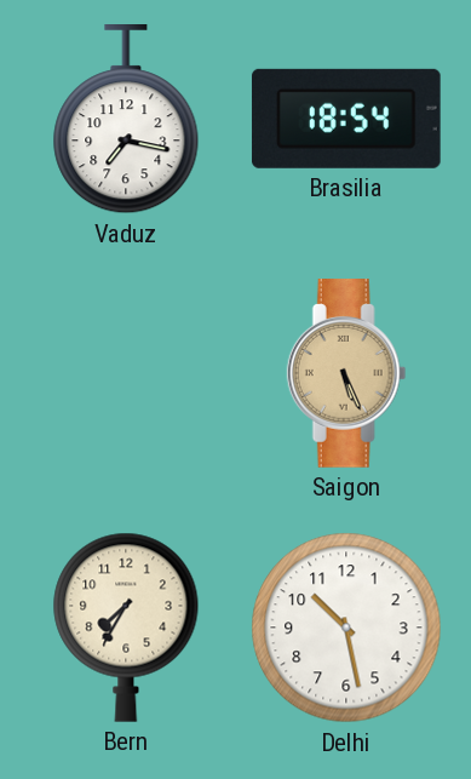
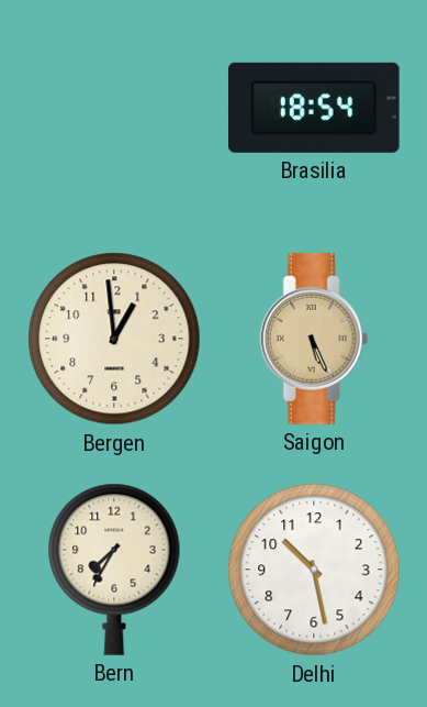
Vaduz: 7:17 -> none
Bergen: none -> 12:59
